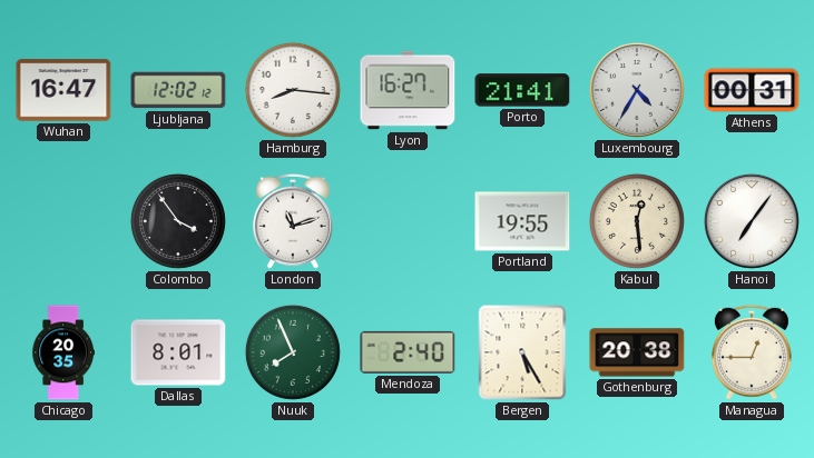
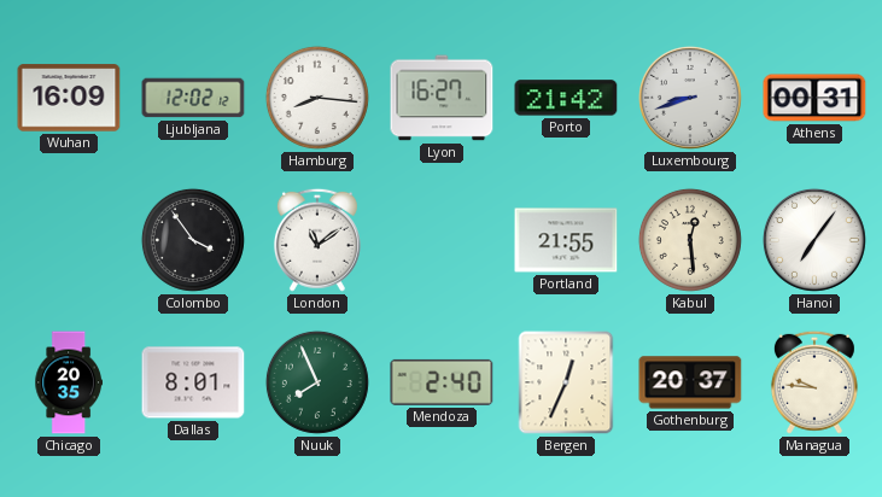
Wuhan: 16:47 -> 16:09
Porto: 21:41 -> 21:42
Luxembourg: 4:35 -> 8:42
London: 11:12 -> 11:09
Portland: 19:55 -> 21:55
Bergen: 5:25 -> 12:34
Gothenburg: 20:38 -> 20:37
Managua: 12:45 -> 9:46
